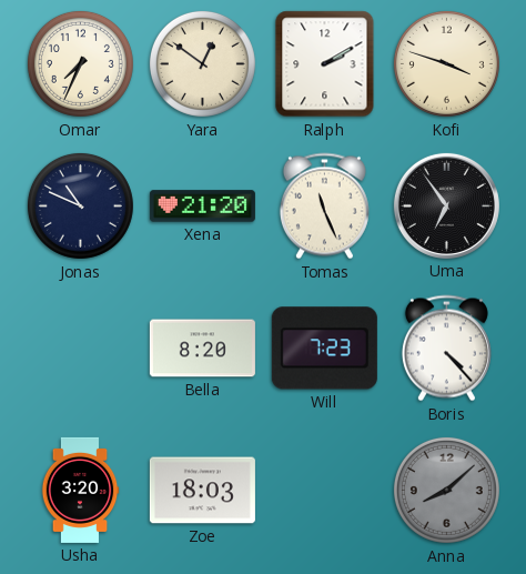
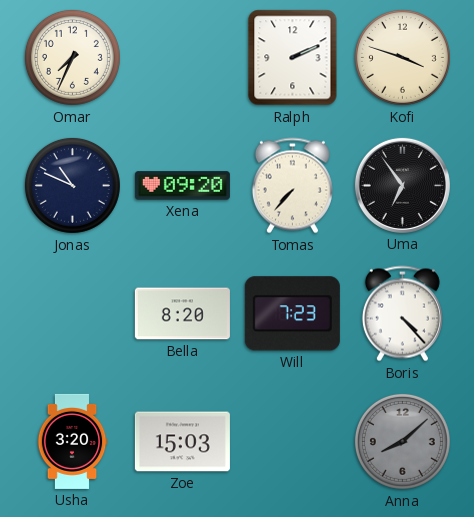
Yara: 12:51 -> none
Ralph: 2:10 -> 2:11
Xena: 21:20 -> 09:20
Tomas: 11:26 -> 7:37
Zoe: 18:03 -> 15:03
